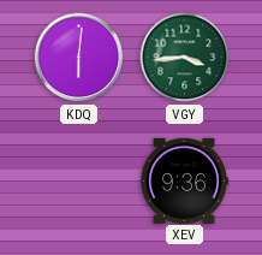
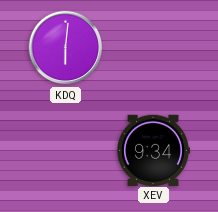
VGY: 3:44 -> none
XEV: 9:36 -> 9:34
